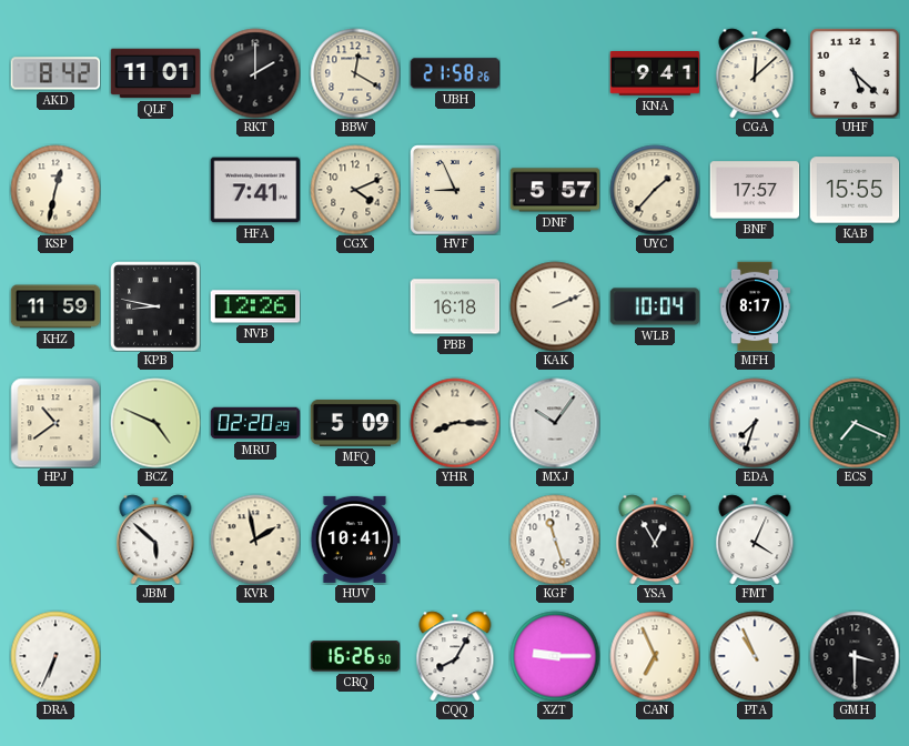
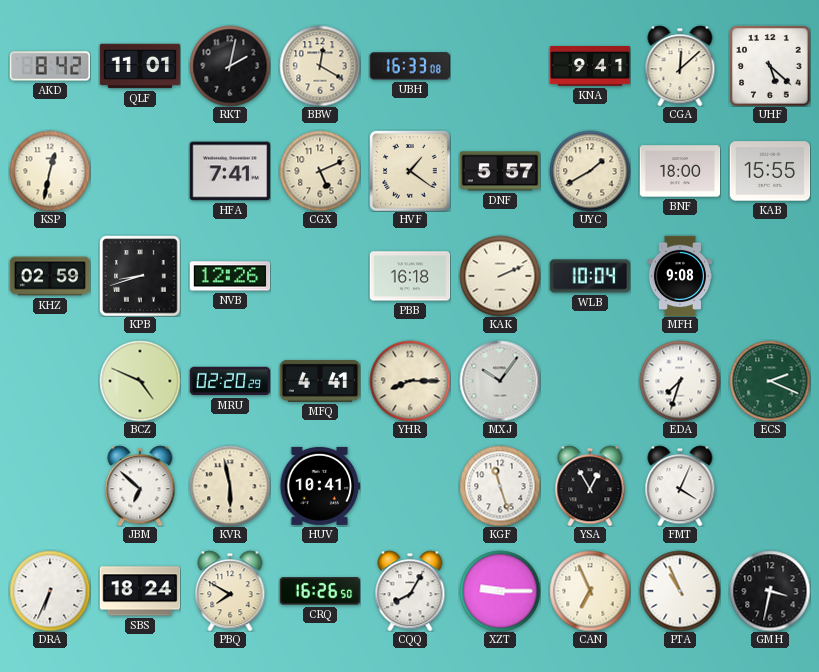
RKT: 2:00 -> 2:02
UBH: 21:58 -> 16:33
CGX: 4:11 -> 5:11
HVF: 8:56 -> 1:21
UYC: 1:37 -> 1:40
BNF: 17:57 -> 18:00
KHZ: 11:59 -> 02:59
KPB: 8:47 -> 8:42
MFH: 8:17 -> 9:08
HPJ: 10:39 -> none
MFQ: 5:09 -> 4:41
ECS: 7:19 -> 2:19
JBM: 5:52 -> 6:52
KVR: 1:58 -> 5:58
SBS: none -> 18:24
PBQ: none -> 7:50
GMH: 3:30 -> 3:32
